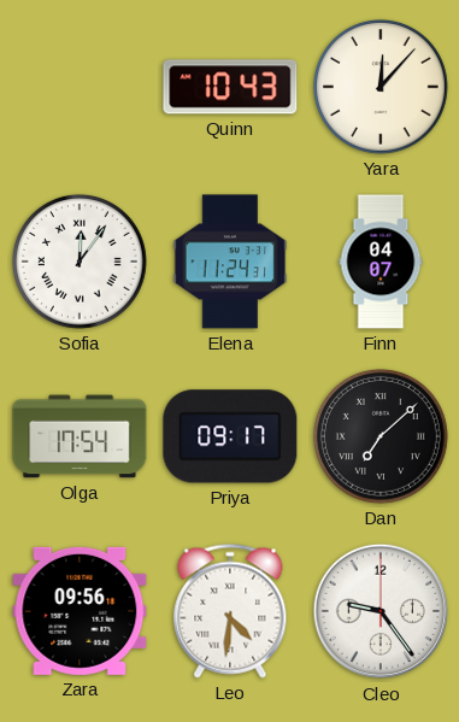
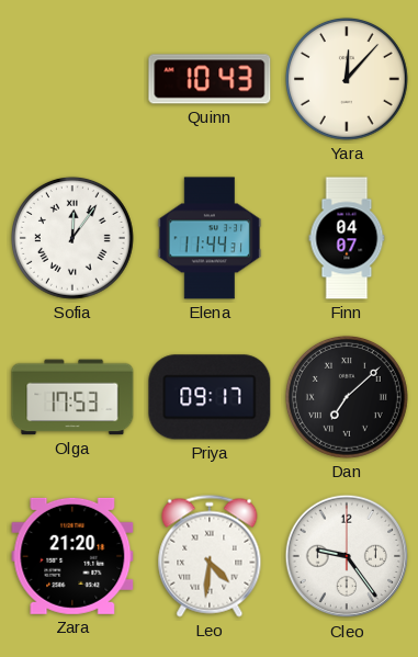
Elena: 11:24 -> 11:44
Olga: 17:54 -> 17:53
Zara: 09:56 -> 21:20
